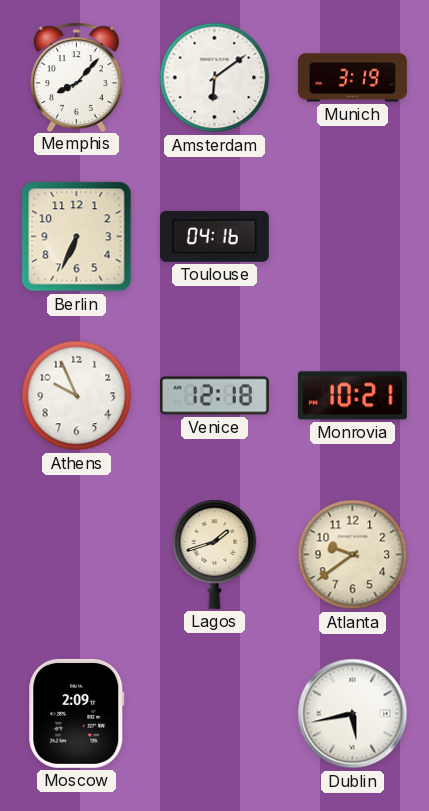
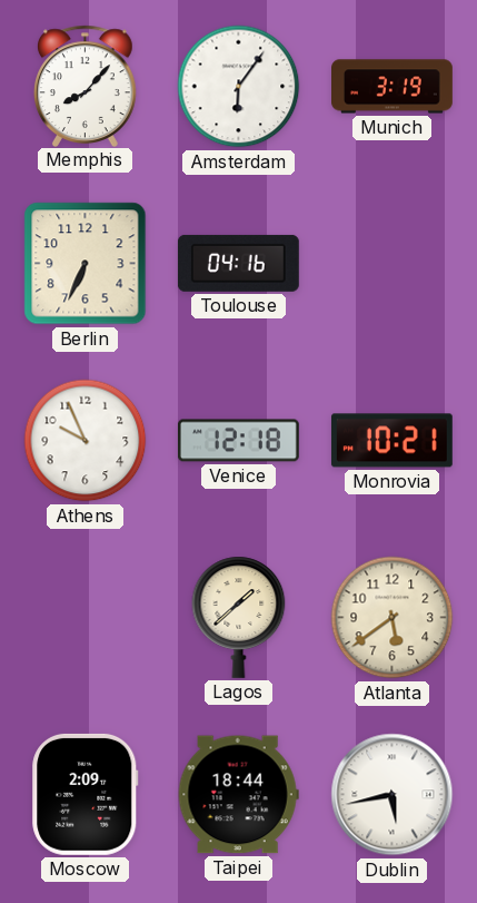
Amsterdam: 6:09 -> 6:06
Lagos: 1:42 -> 1:38
Atlanta: 9:39 -> 5:39
Taipei: none -> 18:44
